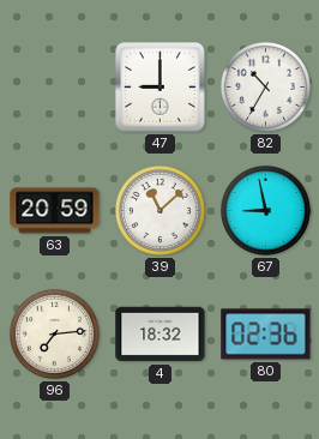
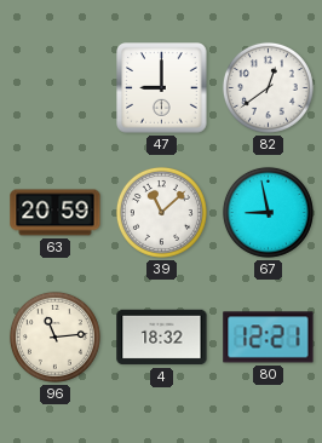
82: 10:35 -> 12:39
96: 7:14 -> 11:14
80: 02:36 -> 12:21
